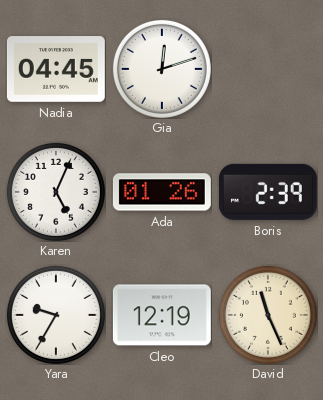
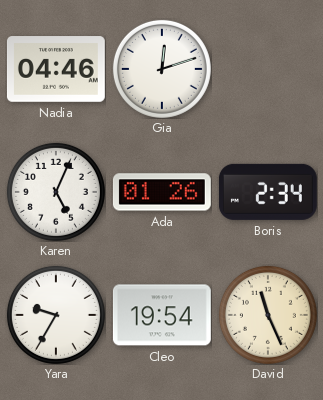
Nadia: 04:45 -> 04:46
Boris: 2:39 -> 2:34
Cleo: 12:19 -> 19:54
